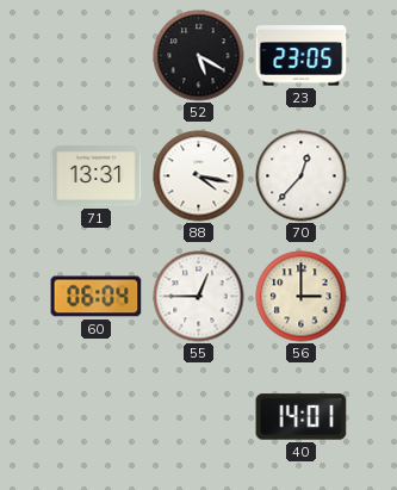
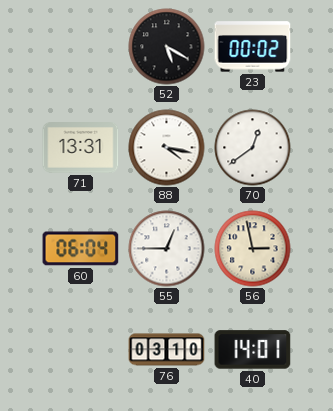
23: 23:05 -> 00:02
70: 12:37 -> 12:39
56: 3:00 -> 2:58
76: none -> 03:10
